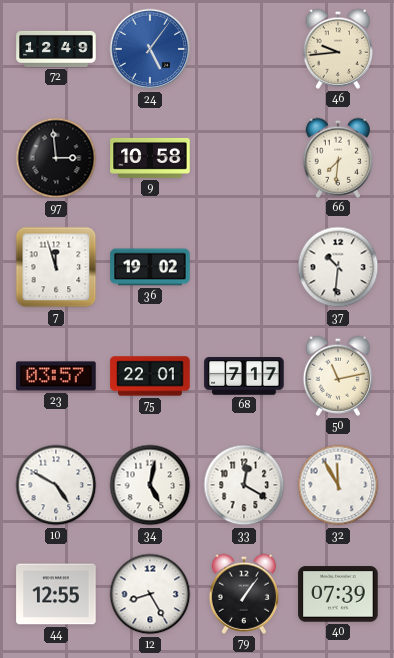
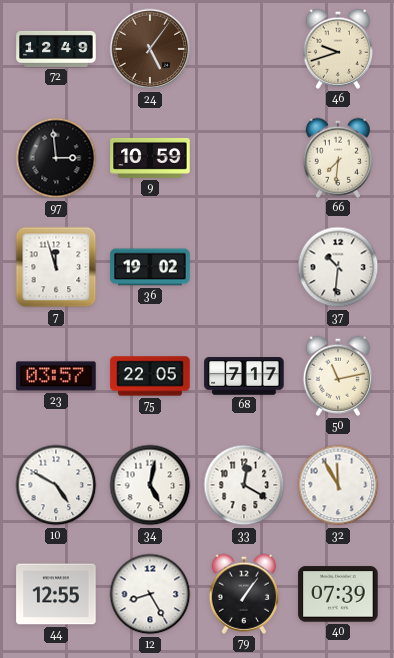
24 dial: blue -> brown
46: 9:44 -> 9:42
9: 10:58 -> 10:59
75: 22:01 -> 22:05
